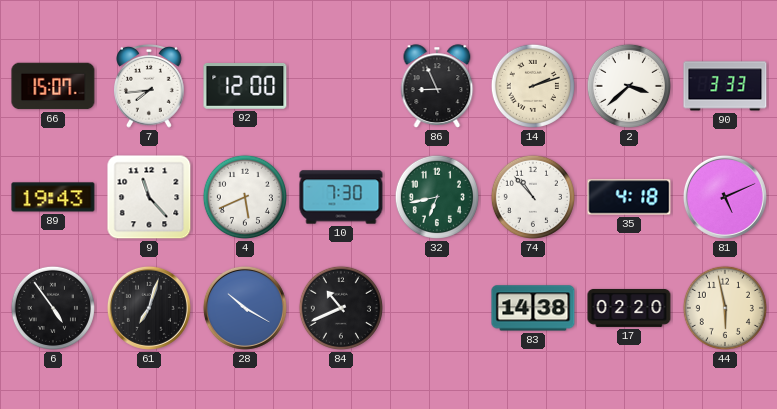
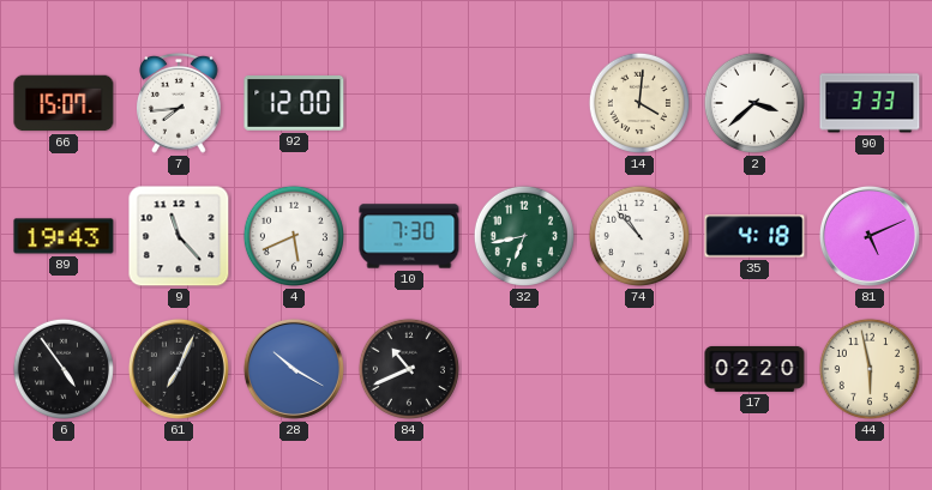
86: 8:56 -> none
14: 2:12 -> 4:01
61: 7:03 -> 7:04
83: 14:38 -> none
